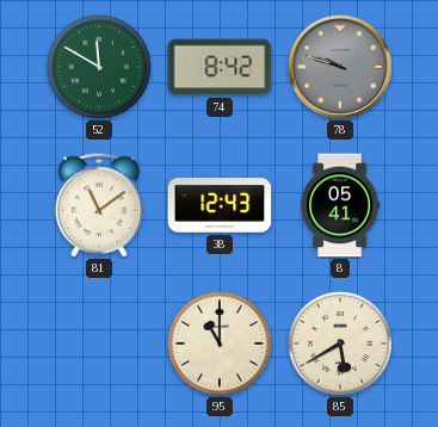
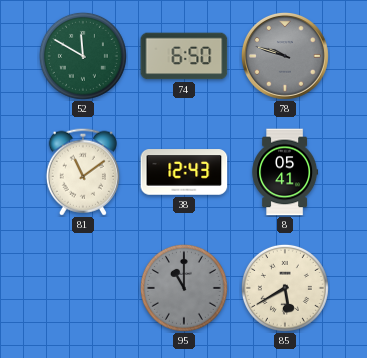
74: 8:42 -> 6:50
95 dial: cream -> grey
